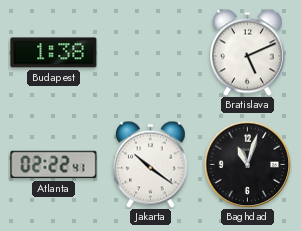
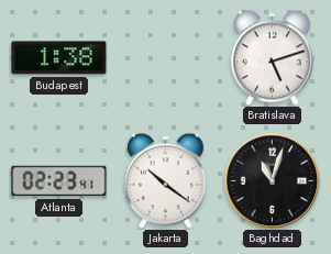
Bratislava: 5:11 -> 5:12
Atlanta: 02:22 -> 02:23
